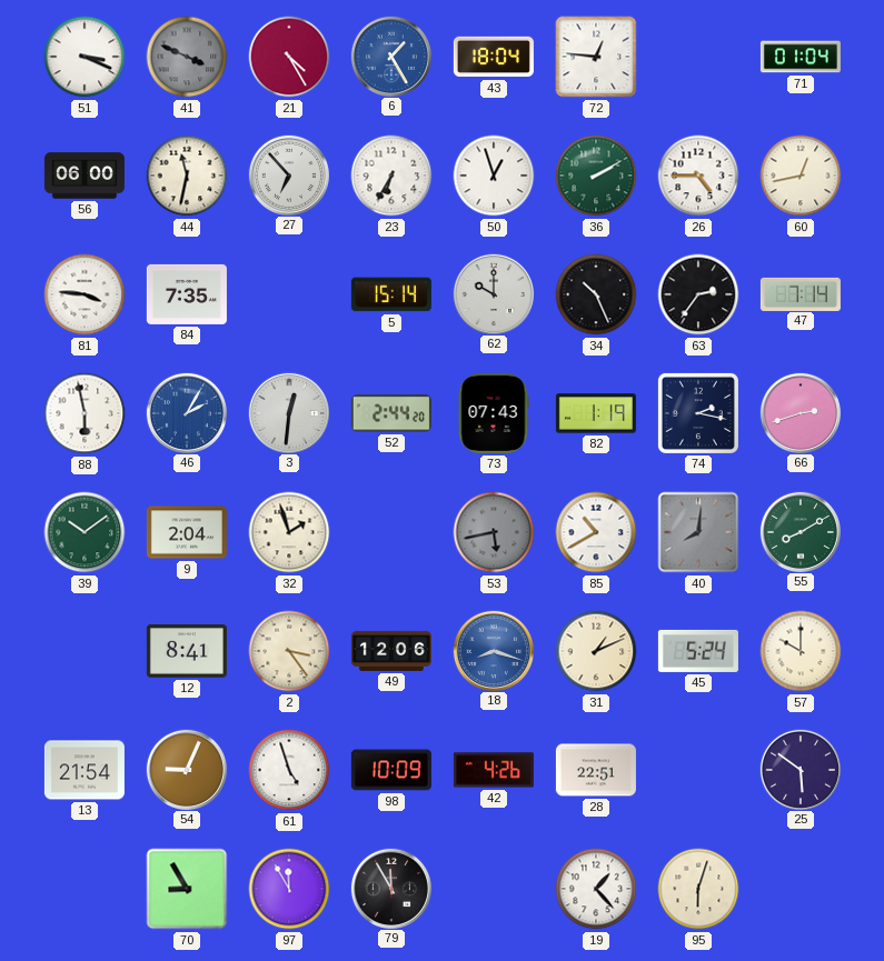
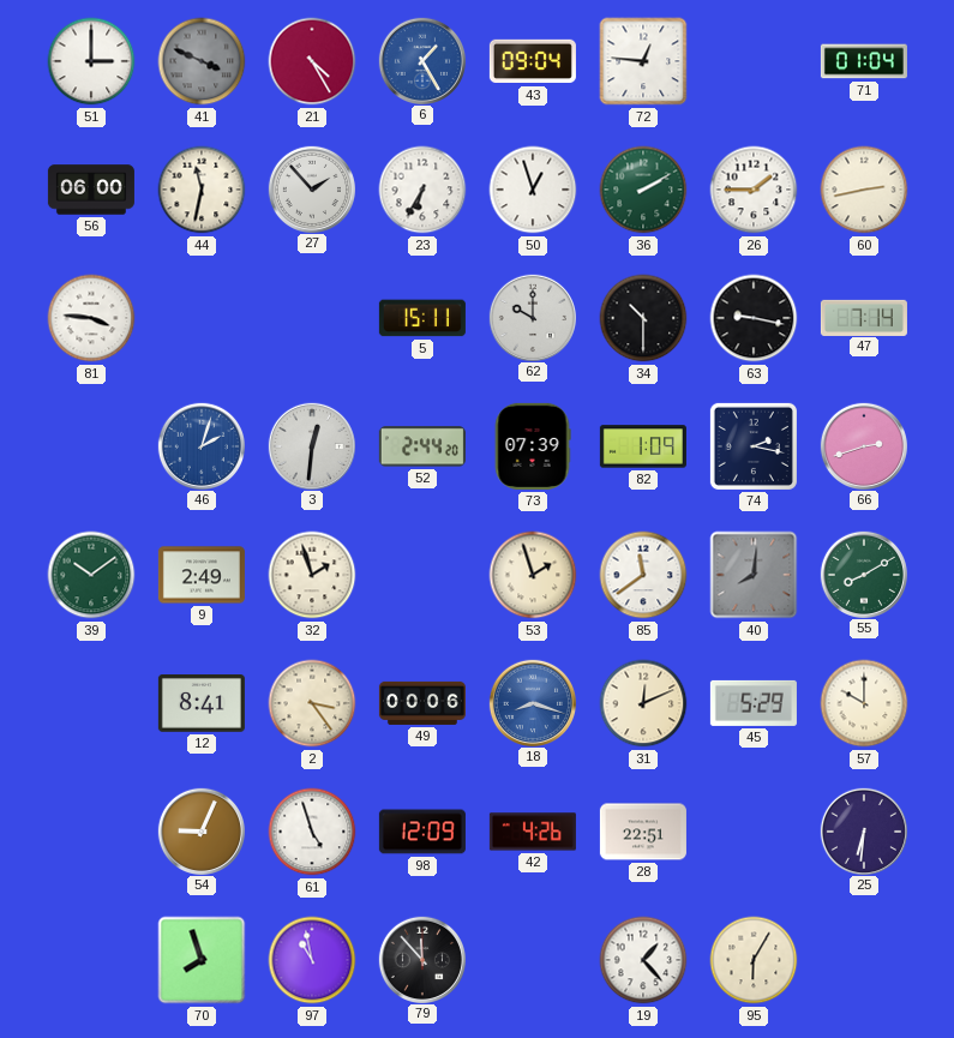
51: 3:19 -> 3:00
43: 18:04 -> 09:04
27: 6:53 -> 1:53
26: 4:45 -> 1:45
60: 12:43 -> 2:43
84: 7:35 -> none
5: 15:14 -> 15:11
34: 10:26 -> 10:30
63: 2:36 -> 9:17
88: 5:58 -> none
46: 2:05 -> 2:03
73: 07:43 -> 07:39
82: 1:19 -> 1:09
9: 2:04 -> 2:49
53: 5:43 -> 1:57
53 dial: grey -> cream
85: 10:40 -> 11:39
49: 12:06 -> 00:06
31: 1:11 -> 12:11
45: 5:24 -> 5:29
13: 21:54 -> none
98: 10:09 -> 12:09
25: 5:51 -> 6:31
70: 8:55 -> 7:57
97: 11:55 -> 10:58
79: 11:55 -> 11:53
95: 6:03 -> 6:05
